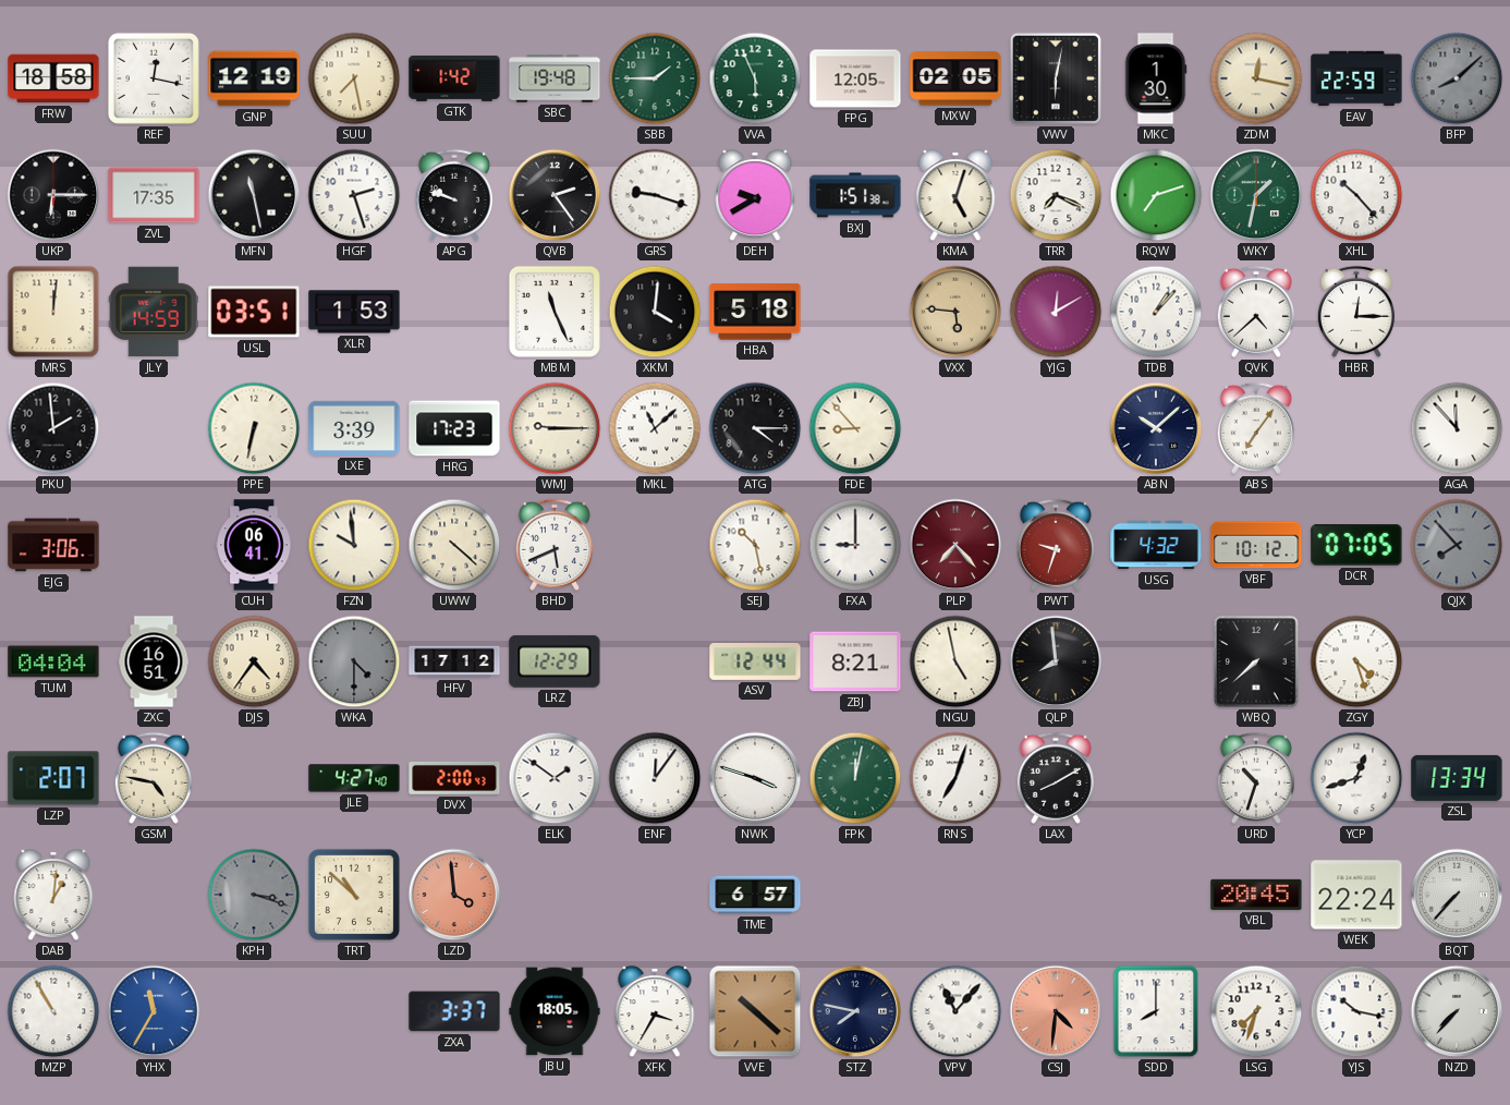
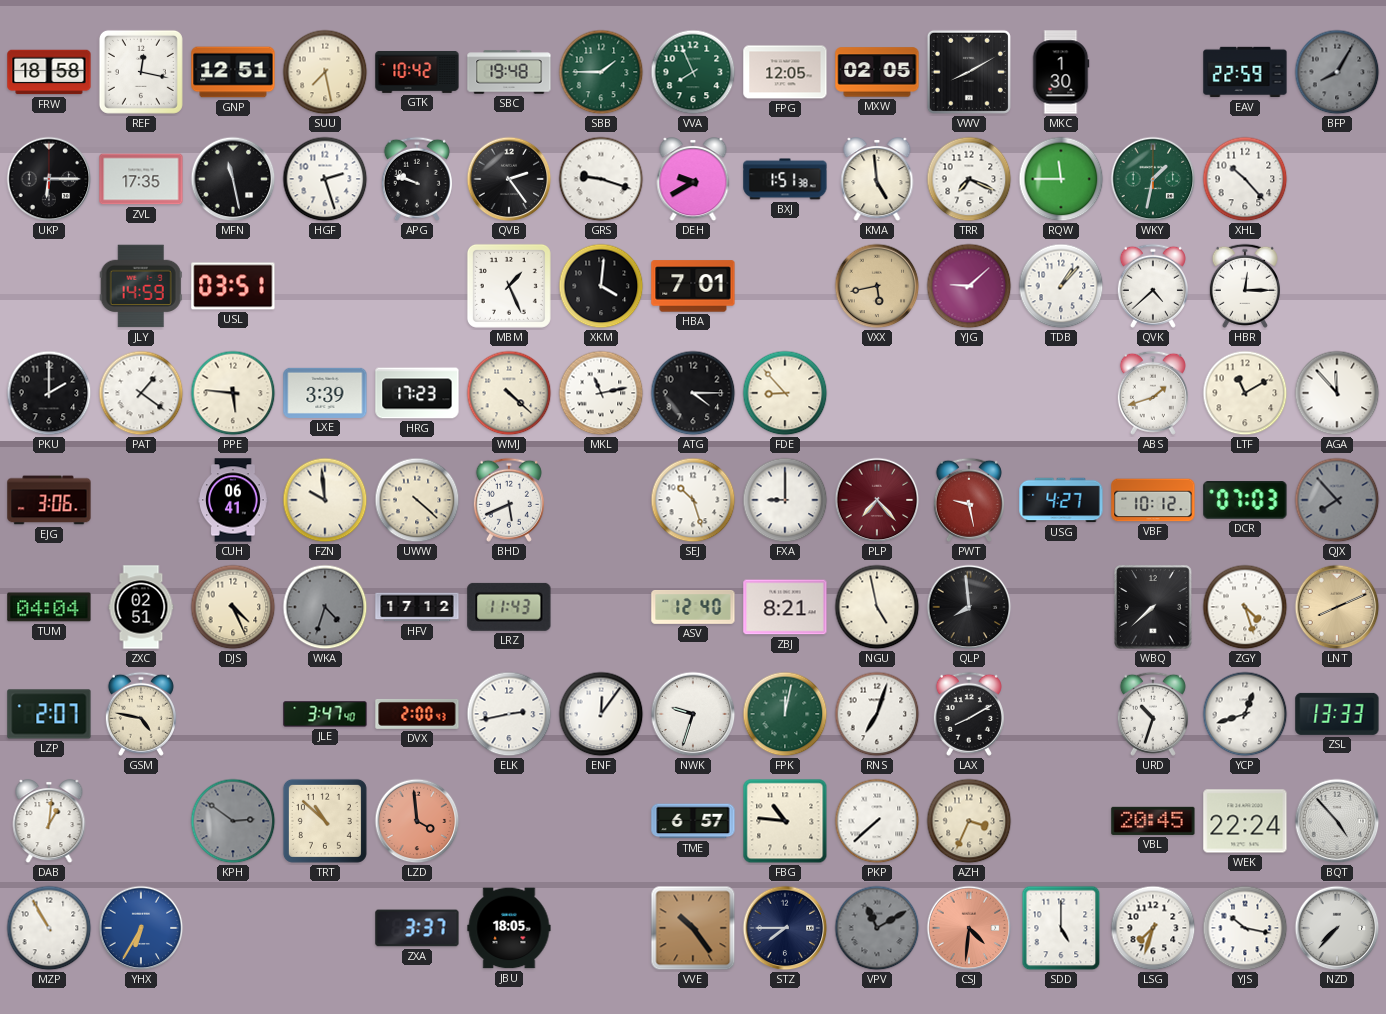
GNP: 12:19 -> 12:51
GTK: 1:42 -> 10:42
VVA: 5:56 -> 7:56
VWV: 6:02 -> 8:10
ZDM: 12:17 -> none
BFP: 8:08 -> 8:05
KMA: 5:03 -> 4:59
RQW: 7:12 -> 11:45
MRS: 12:01 -> none
XLR: 1:53 -> none
MBM: 11:26 -> 1:26
HBA: 5:18 -> 7:01
VXX: 5:46 -> 5:43
YJG: 12:10 -> 9:08
PKU: 1:59 -> 2:00
PAT: none -> 1:21
PPE: 6:32 -> 5:46
WMJ: 9:15 -> 4:22
MKL: 11:08 -> 11:13
ABN: 10:08 -> none
ABS: 7:06 -> 1:42
LTF: none -> 11:10
SEJ: 10:28 -> 10:27
PWT: 9:33 -> 9:28
USG: 4:32 -> 4:27
DCR: 07:05 -> 07:03
ZXC: 16:51 -> 02:51
DJS: 4:36 -> 4:26
WKA: 4:30 -> 4:33
LRZ: 12:29 -> 11:43
ASV: 12:44 -> 12:40
LNT: none -> 8:11
JLE: 4:27 -> 3:47
ELK: 1:51 -> 2:43
NWK: 3:48 -> 9:33
ZSL: 13:34 -> 13:33
KPH: 3:18 -> 2:51
FBG: none -> 10:46
PKP: none -> 7:38
AZH: none -> 3:34
BQT: 7:37 -> 4:53
YHX: 11:35 -> 6:35
XFK: 3:35 -> none
VVE: 10:22 -> 10:24
STZ: 7:47 -> 7:45
VPV: 11:07 -> 11:10
VPV dial: white -> grey
SDD: 8:00 -> 5:00
